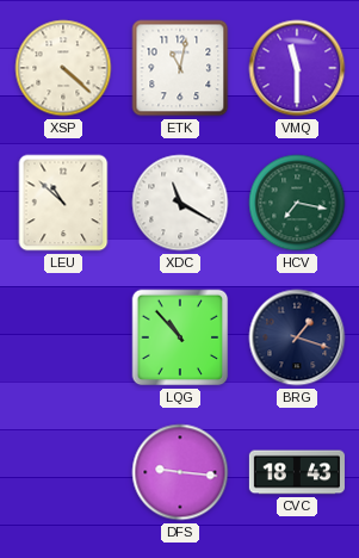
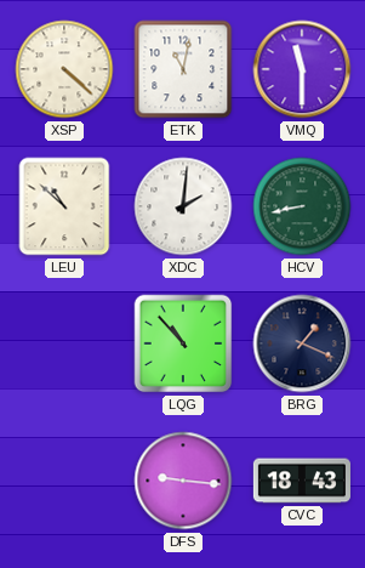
XDC: 11:20 -> 2:01
HCV: 7:17 -> 8:43
BRG: 1:18 -> 1:19
